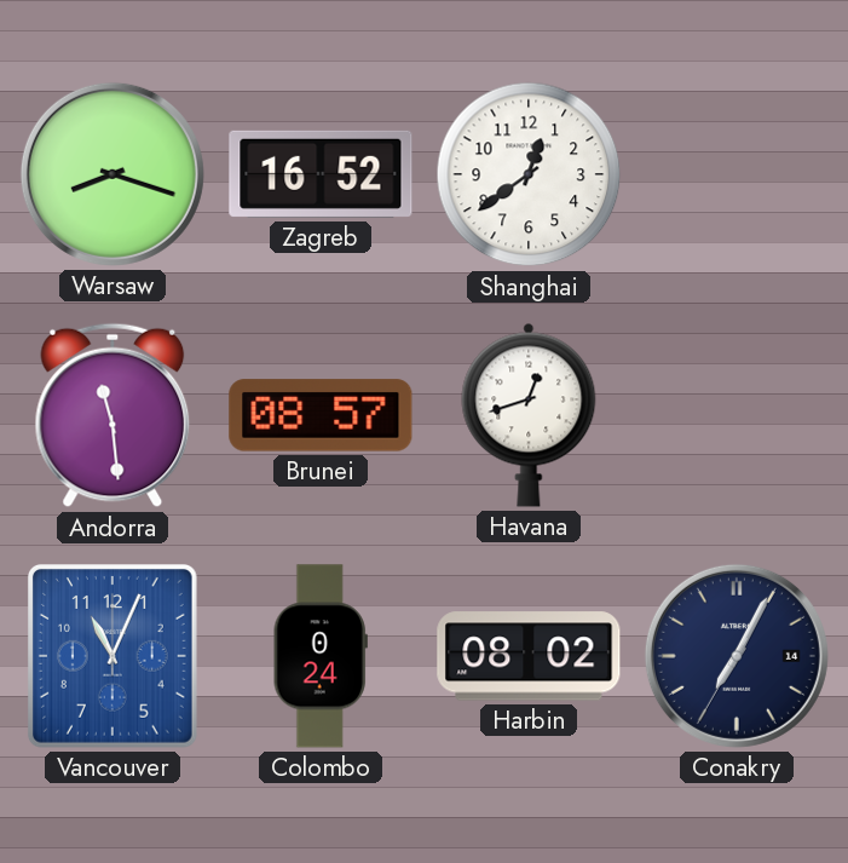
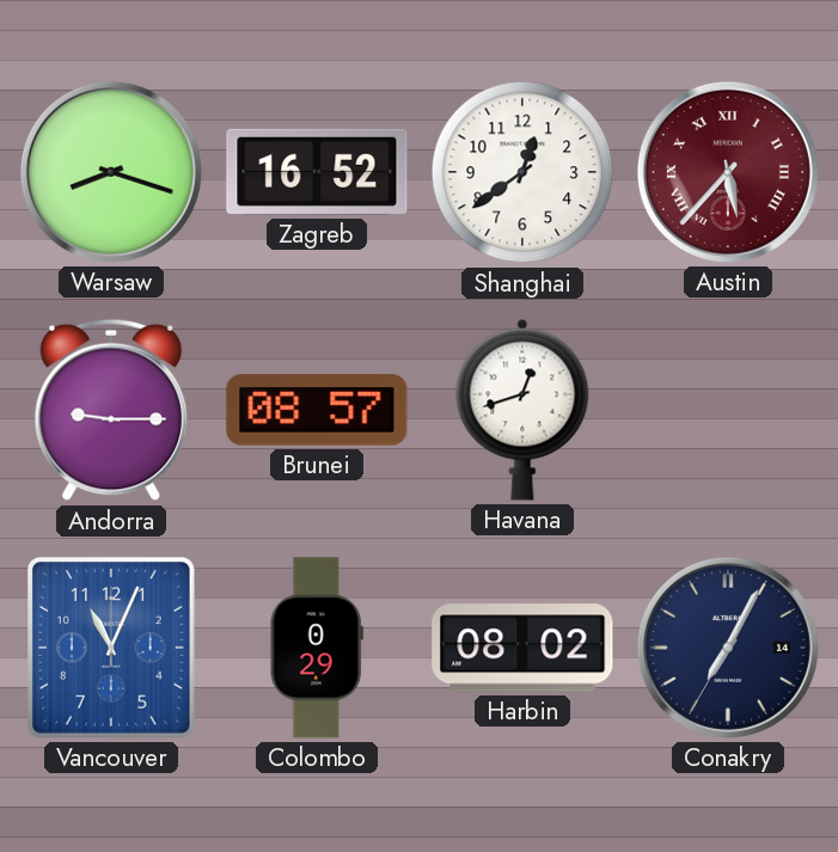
Austin: none -> 5:37
Andorra: 11:29 -> 9:15
Colombo: 0:24 -> 0:29
